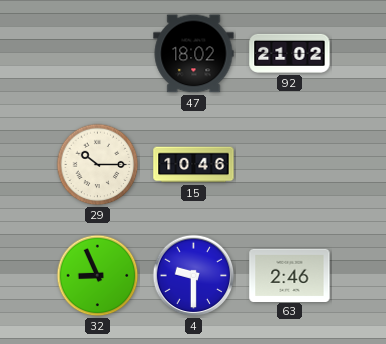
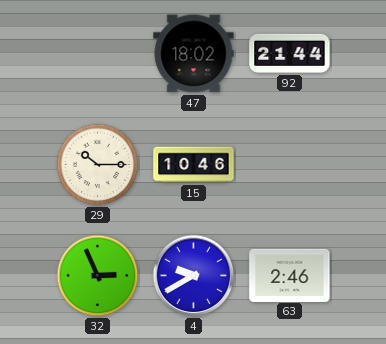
92: 21:02 -> 21:44
32: 8:56 -> 2:56
4: 9:30 -> 9:40
